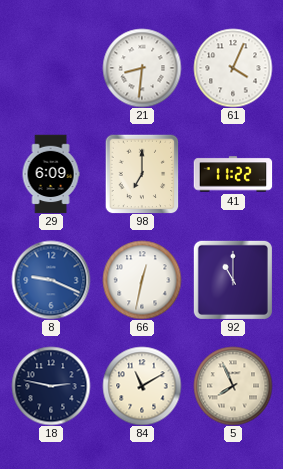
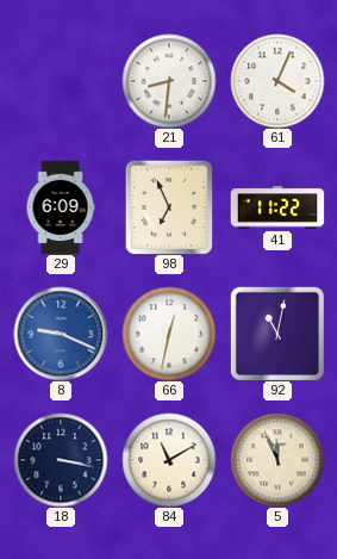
98: 7:00 -> 6:56
92: 11:00 -> 11:02
18: 2:47 -> 3:17
5: 7:56 -> 11:56
